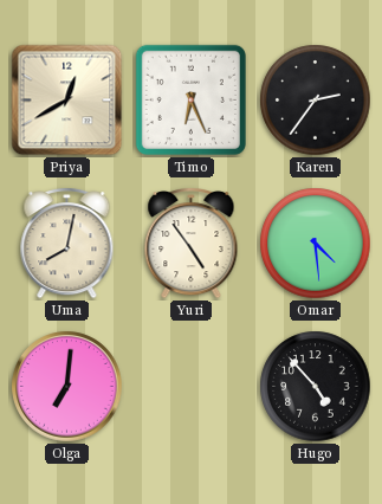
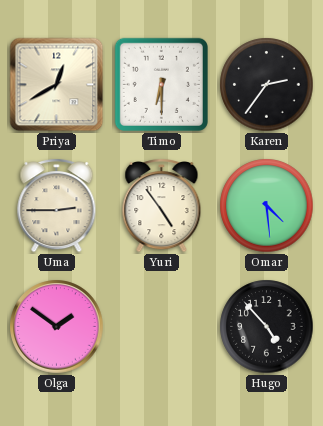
Timo: 6:26 -> 6:30
Uma: 8:02 -> 2:45
Olga: 7:01 -> 1:51
